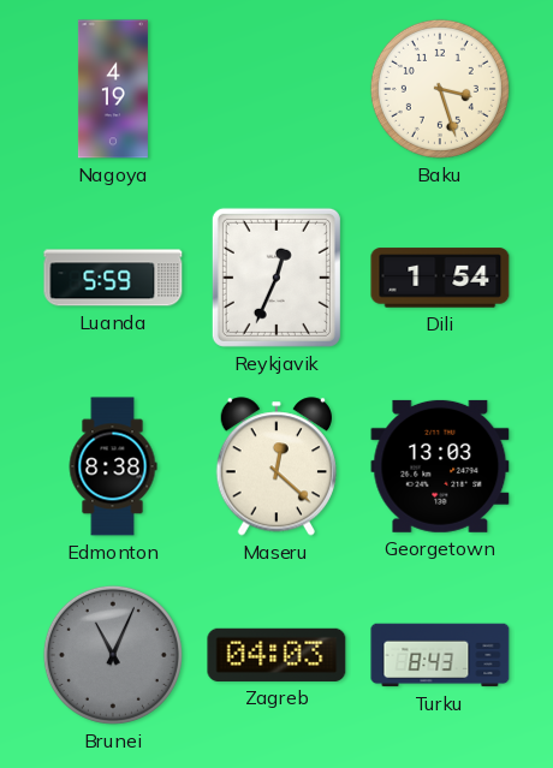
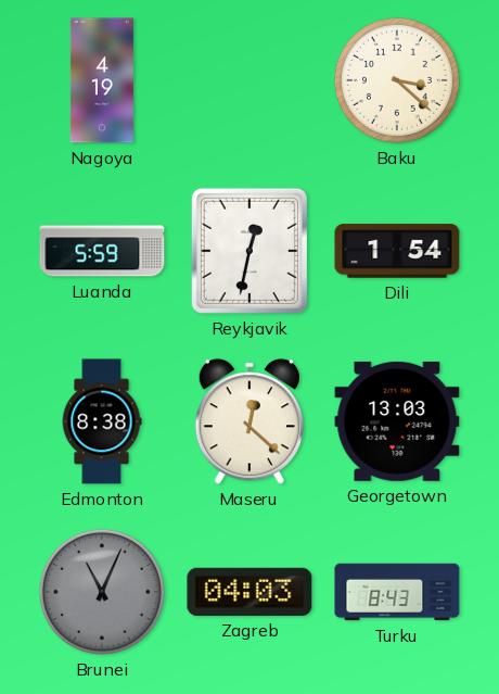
Baku: 3:27 -> 3:22
Reykjavik: 12:34 -> 12:32
